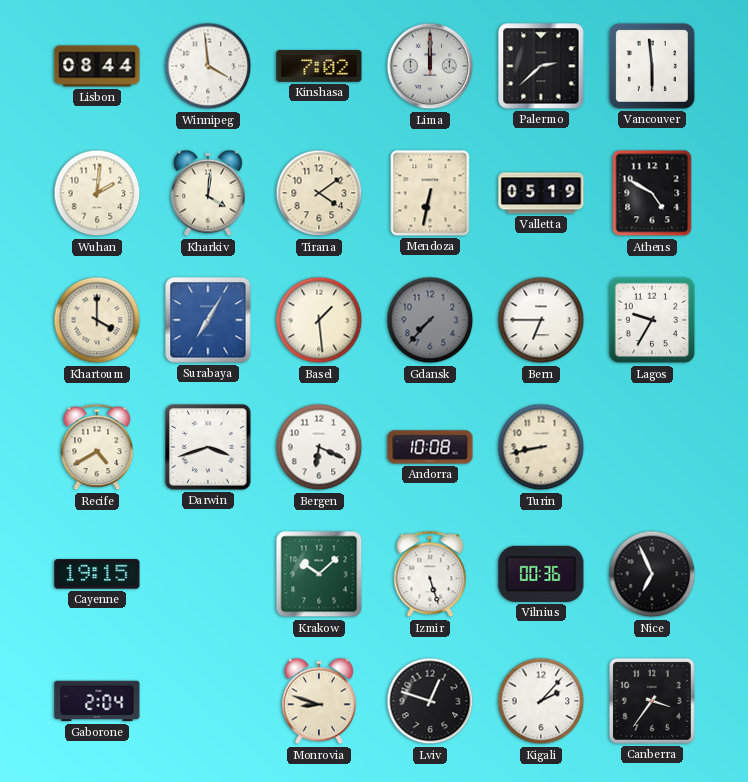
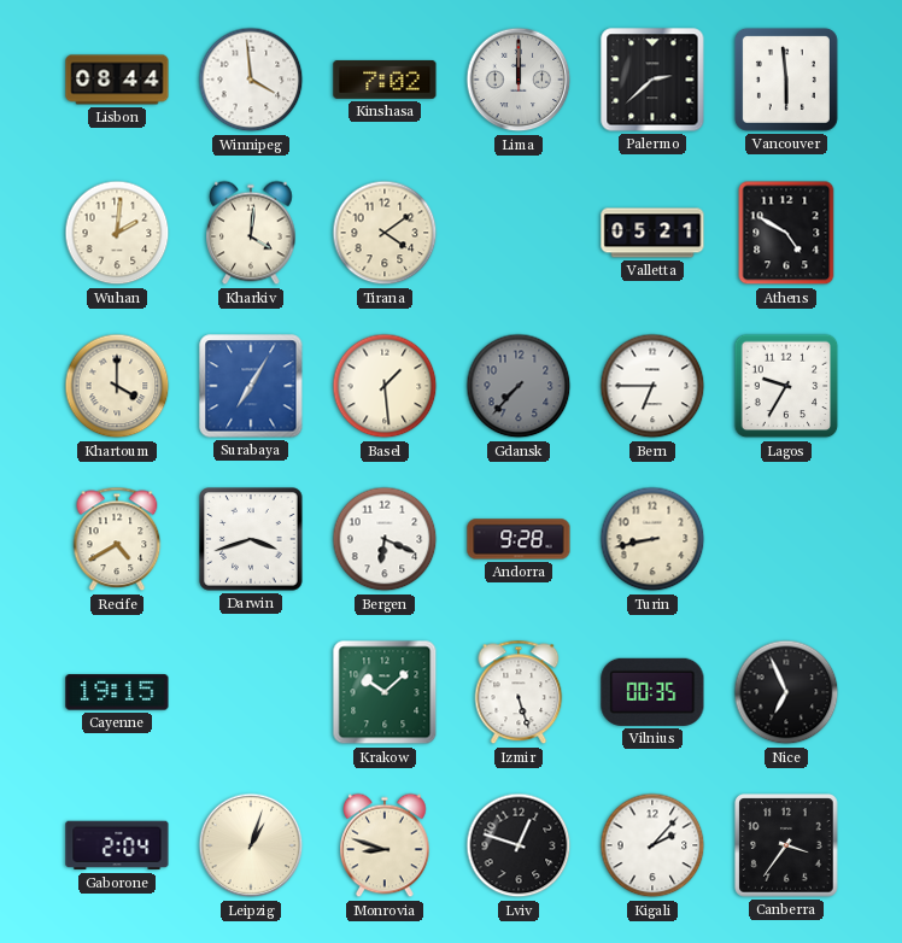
Mendoza: 6:32 -> none
Valletta: 05:19 -> 05:21
Andorra: 10:08 -> 9:28
Vilnius: 00:36 -> 00:35
Leipzig: none -> 1:03
